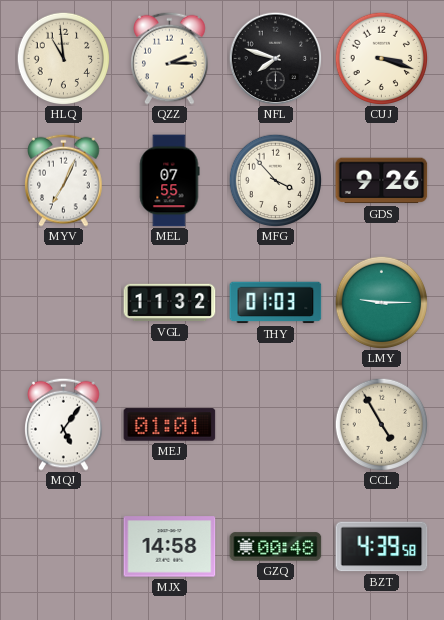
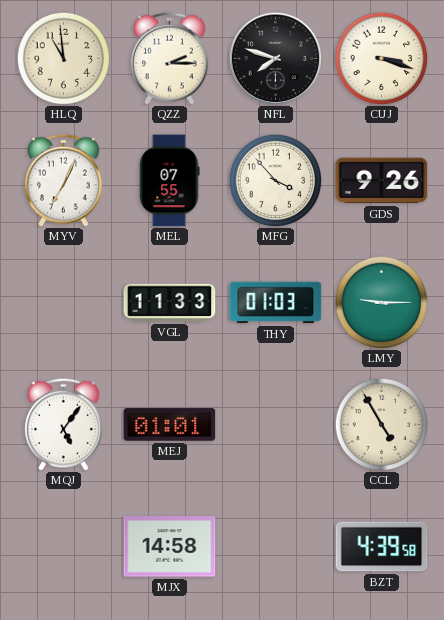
VGL: 11:32 -> 11:33
GZQ: 00:48 -> none
